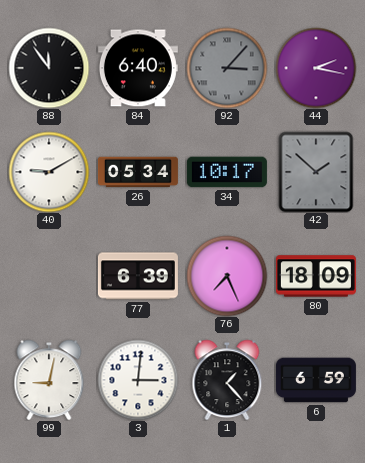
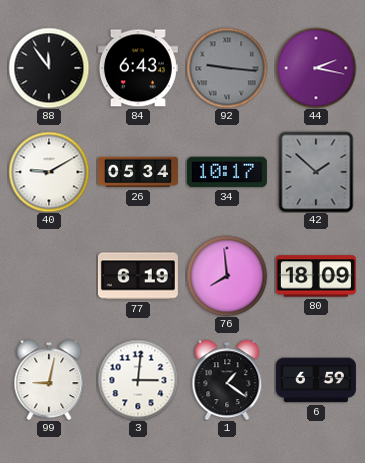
84: 6:40 -> 6:43
92: 3:07 -> 9:16
77: 6:39 -> 6:19
76: 7:26 -> 7:59
1: 1:23 -> 1:21
